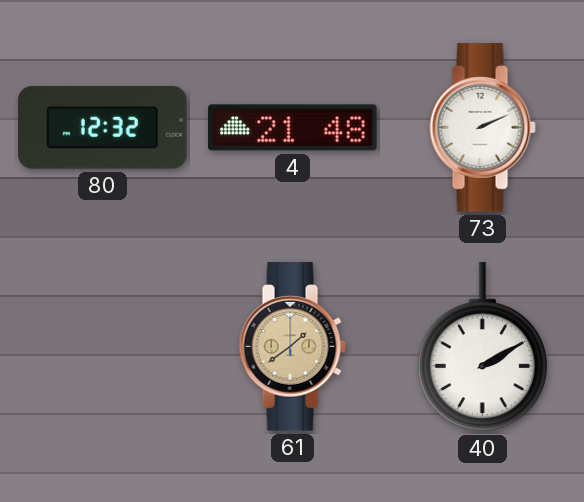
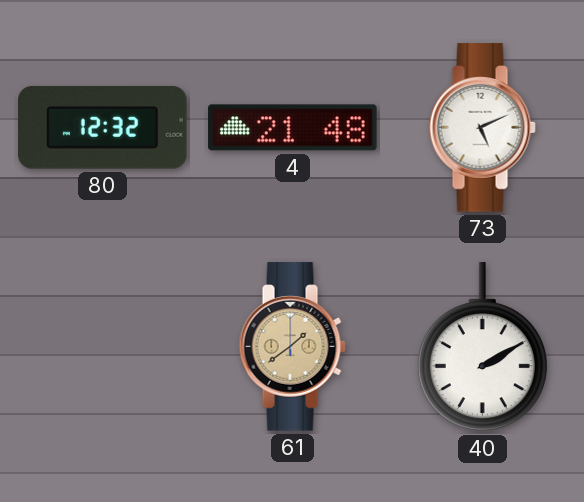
73: 2:11 -> 5:11
